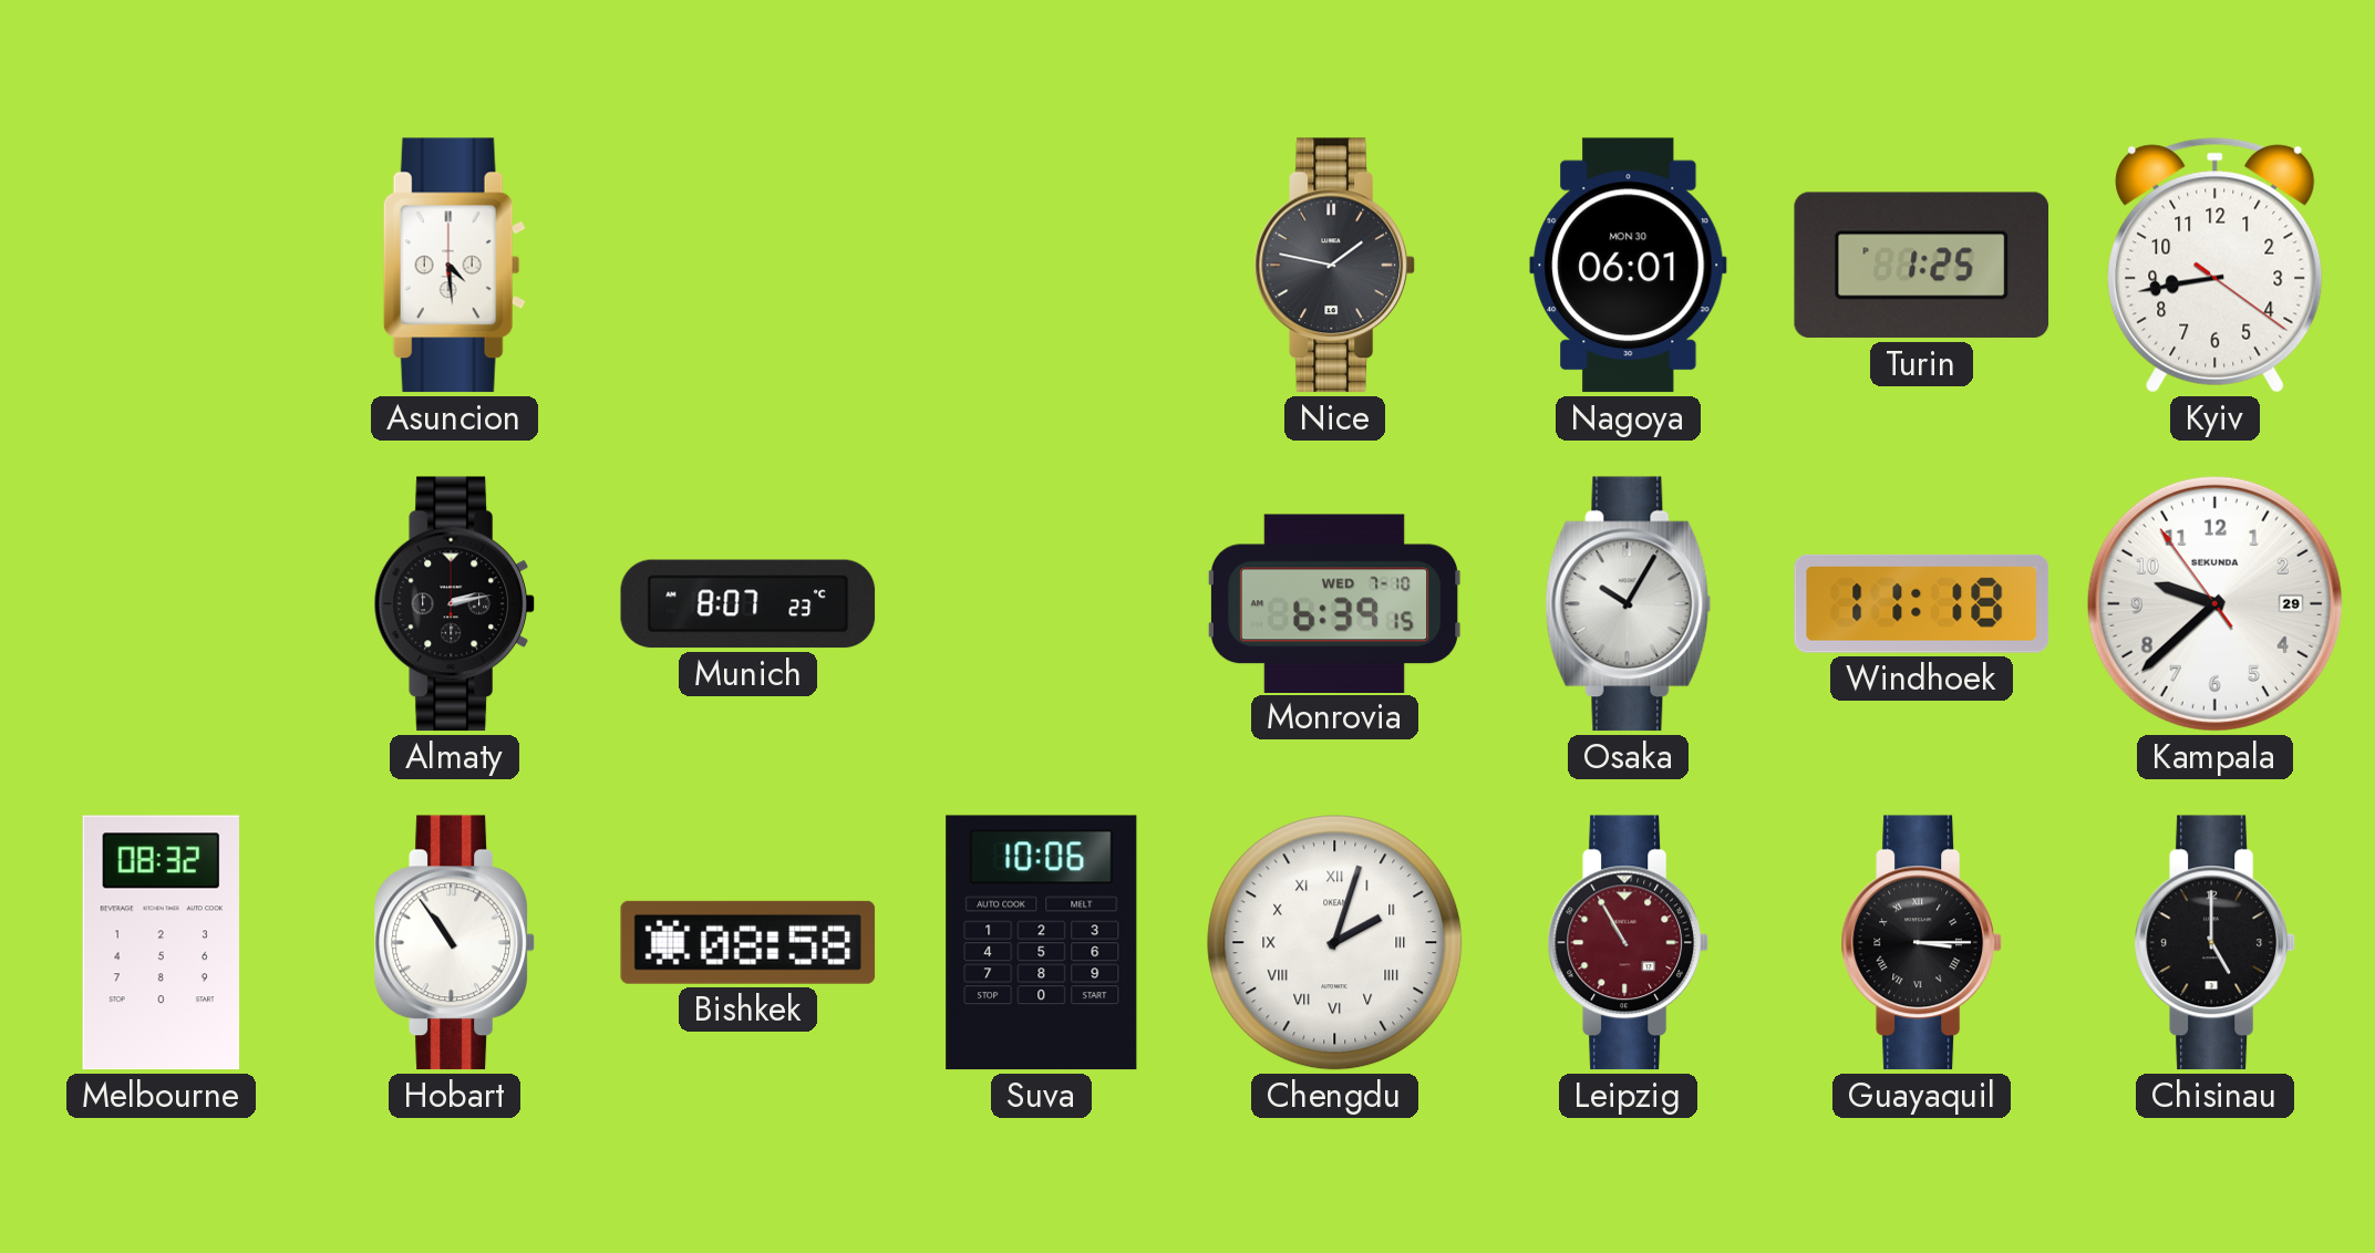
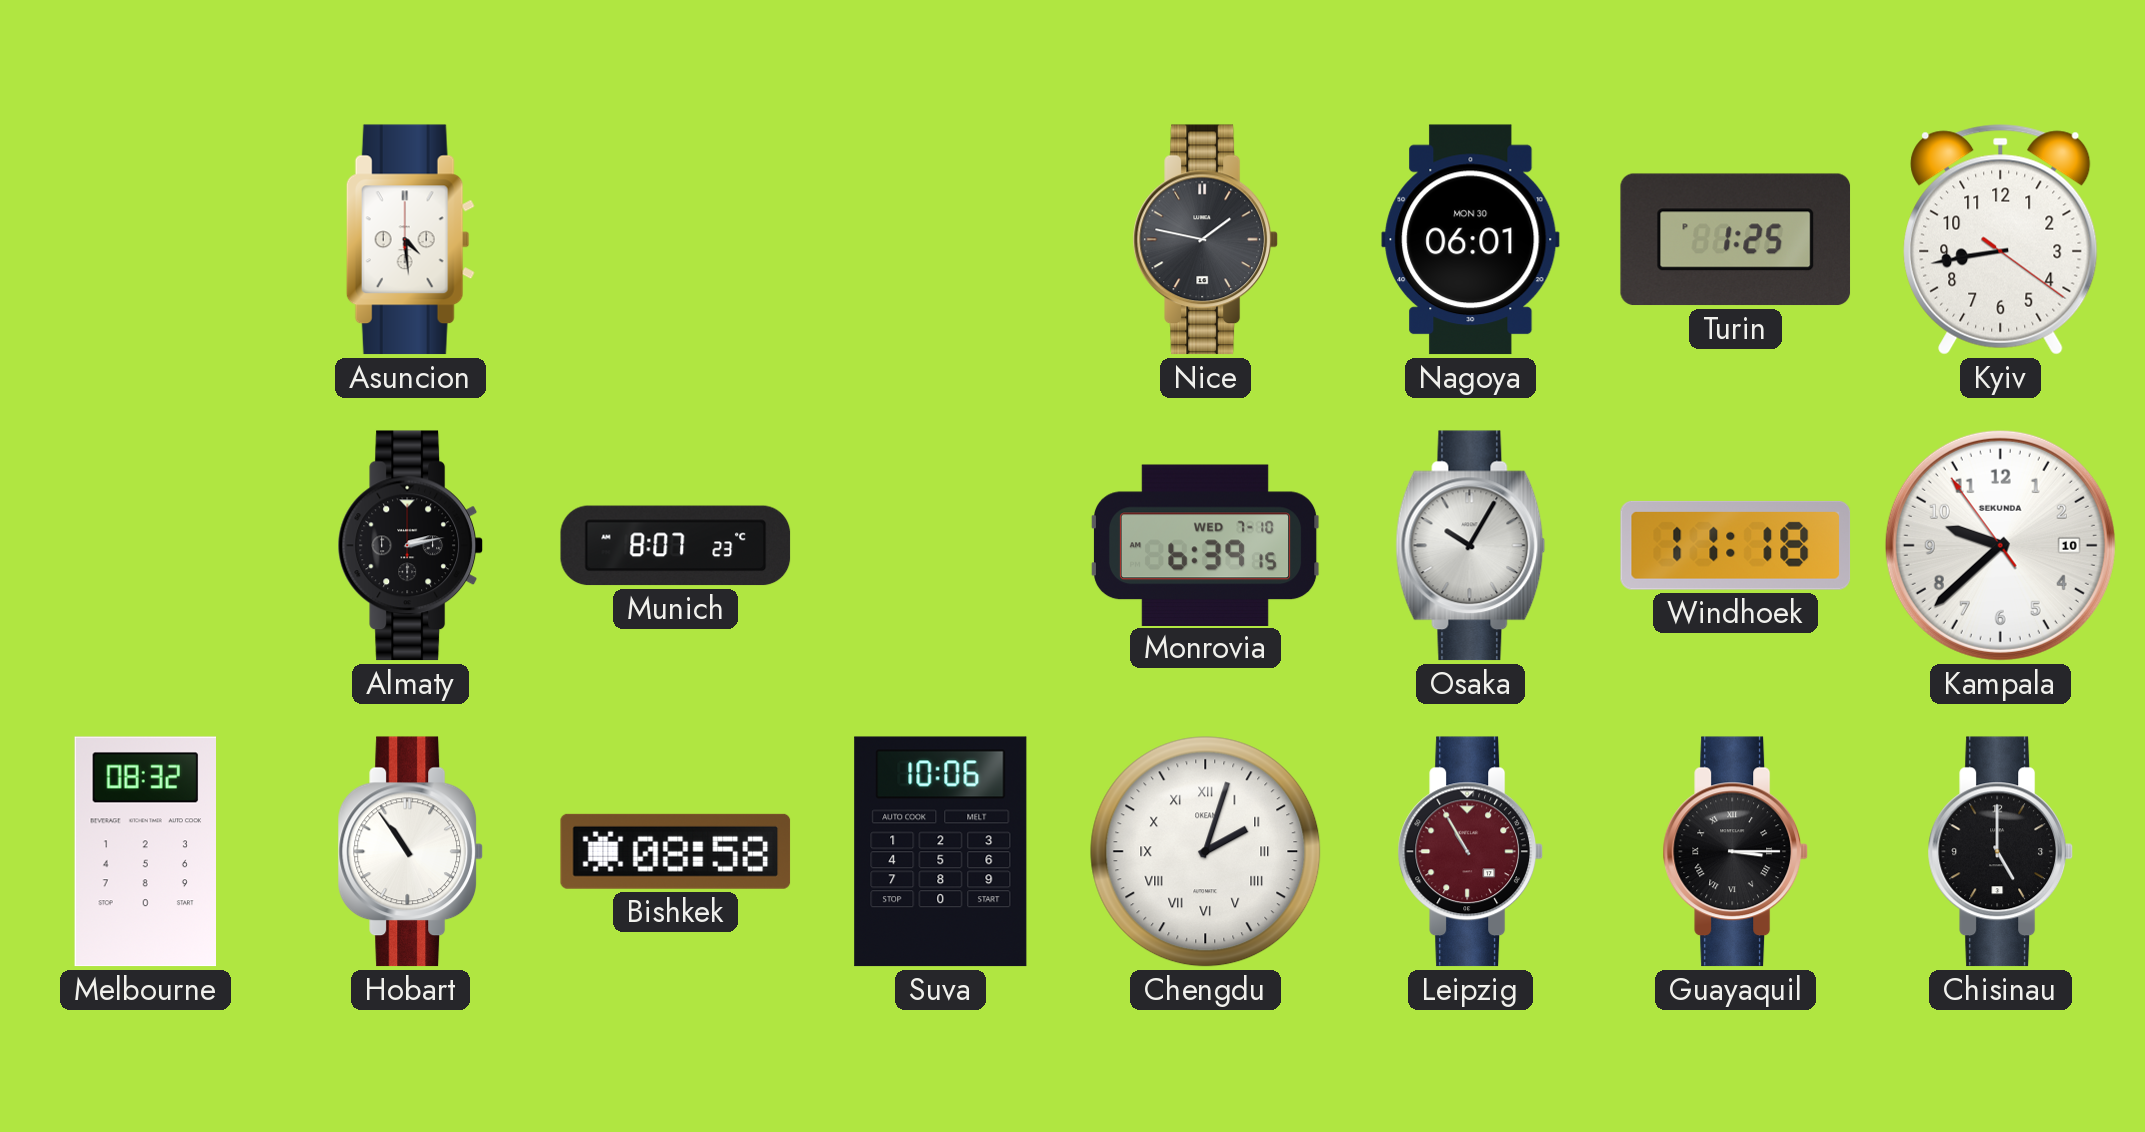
Kampala date: 29 -> 10
